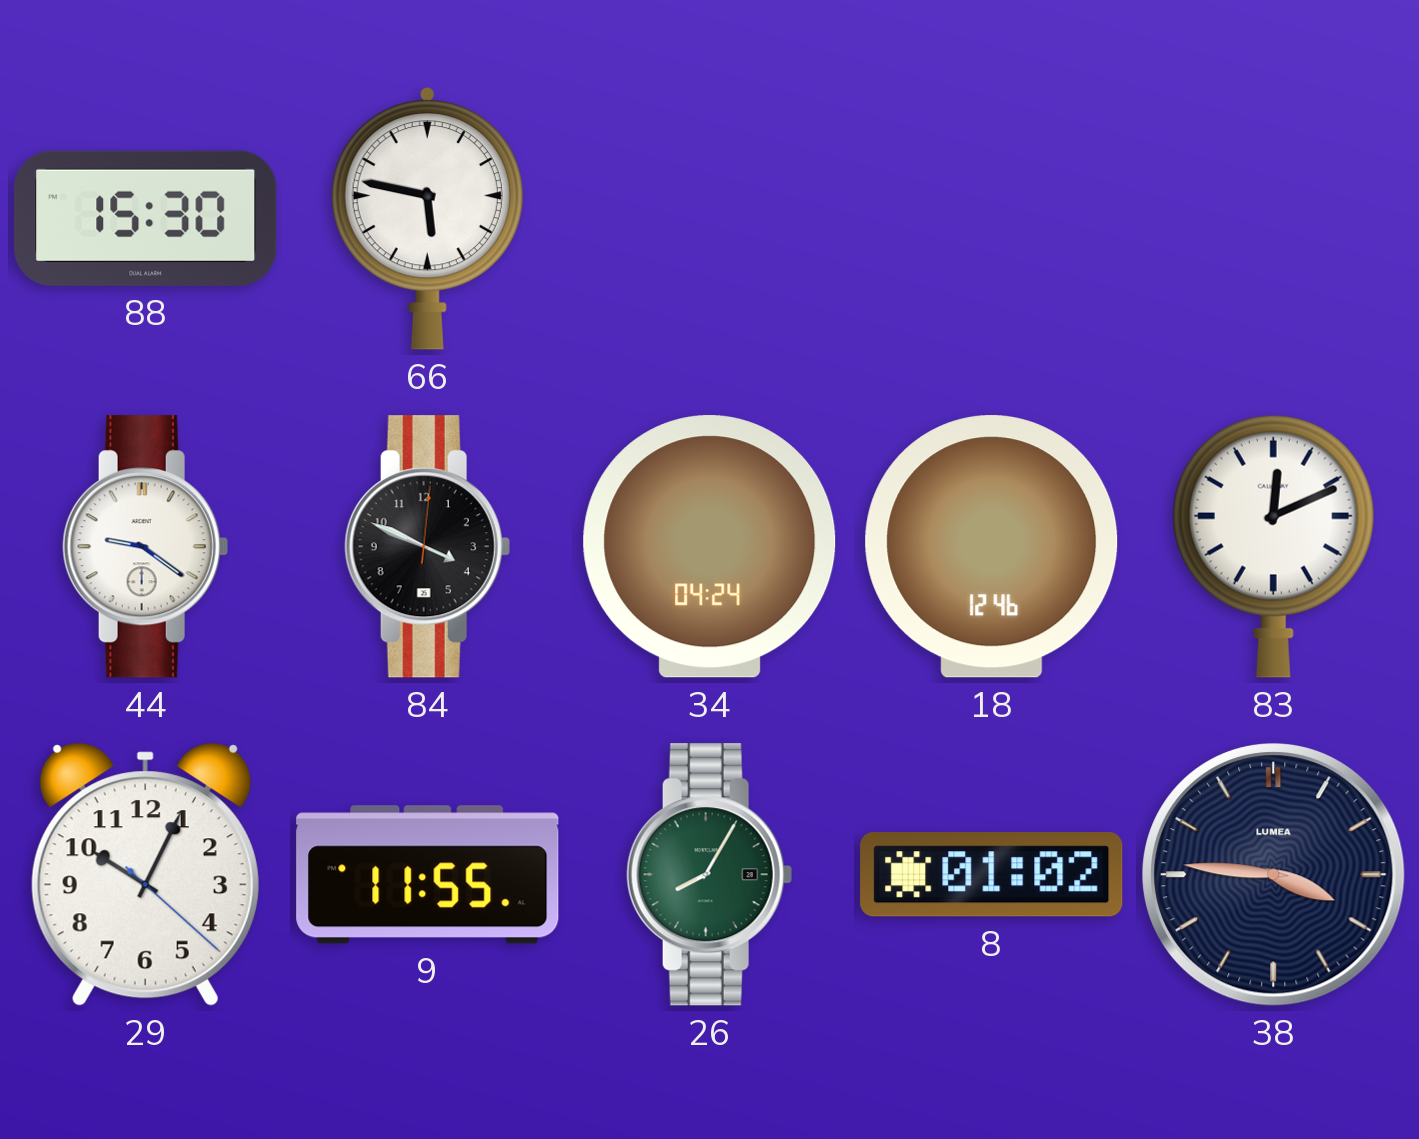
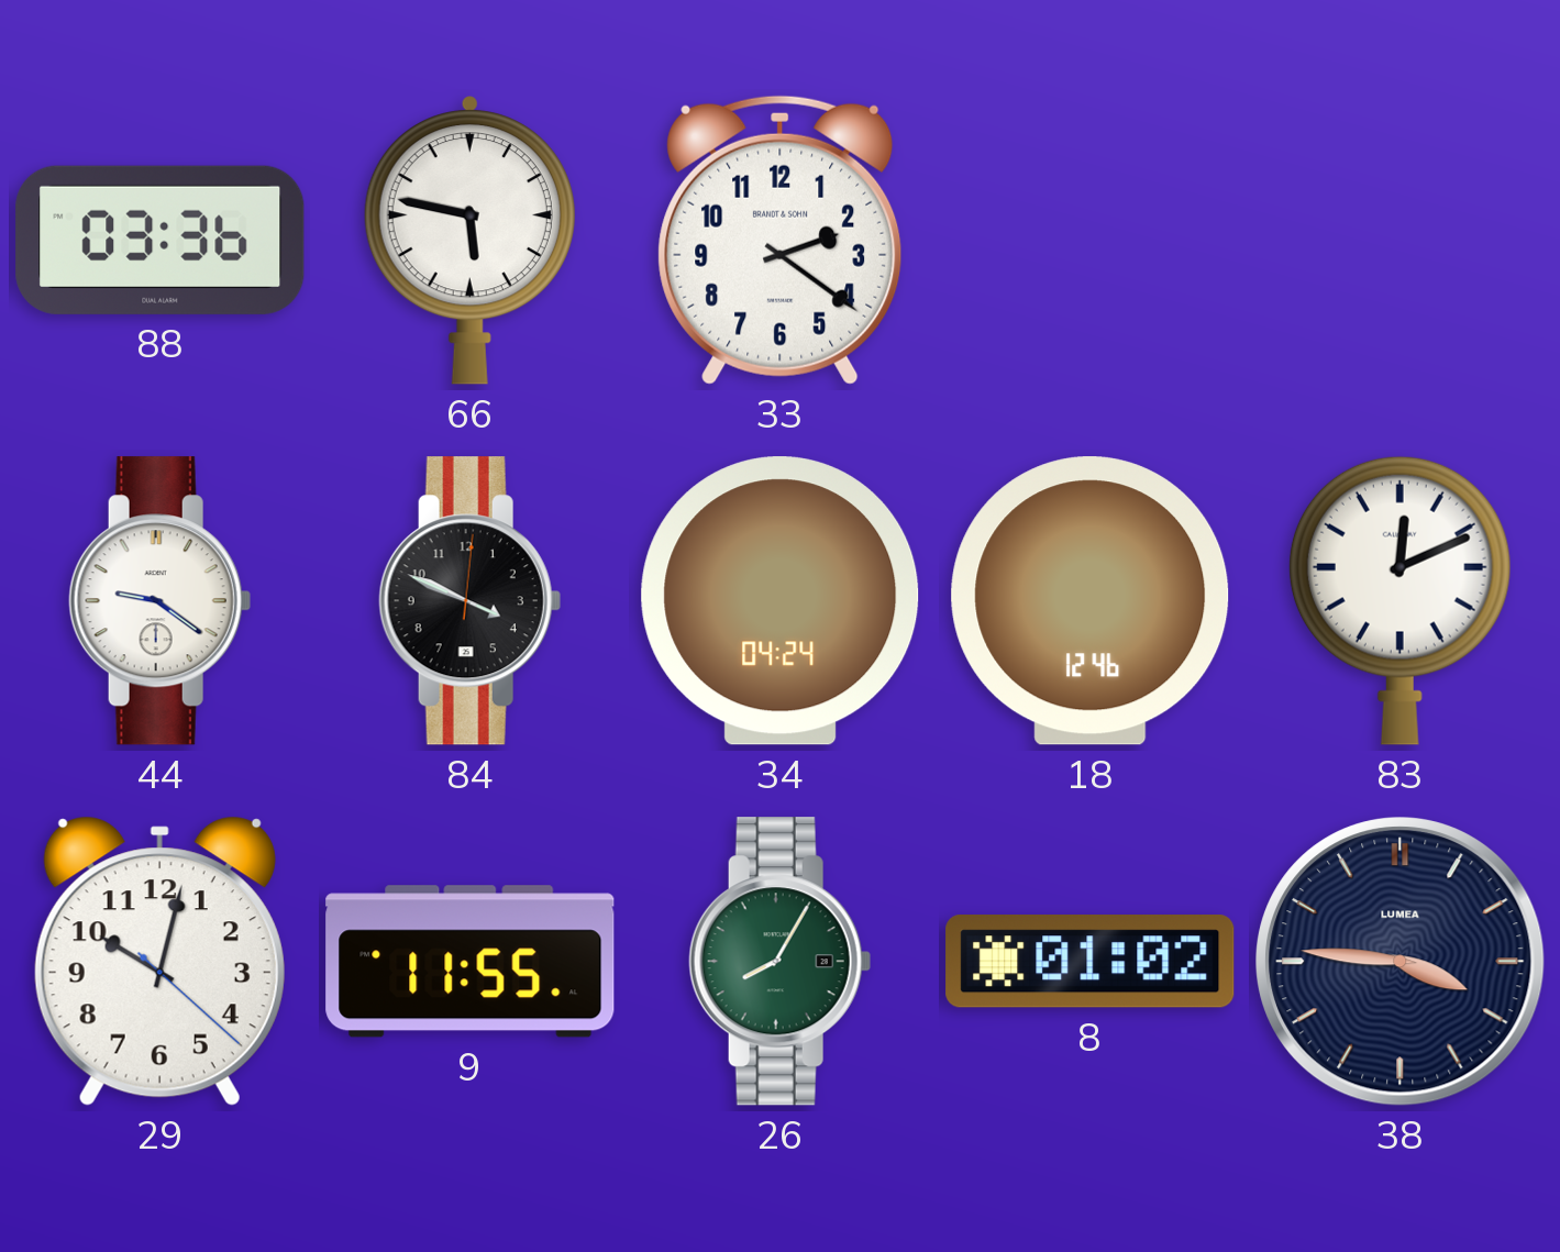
88: 15:30 -> 03:36
33: none -> 2:21
29: 10:04 -> 10:02
